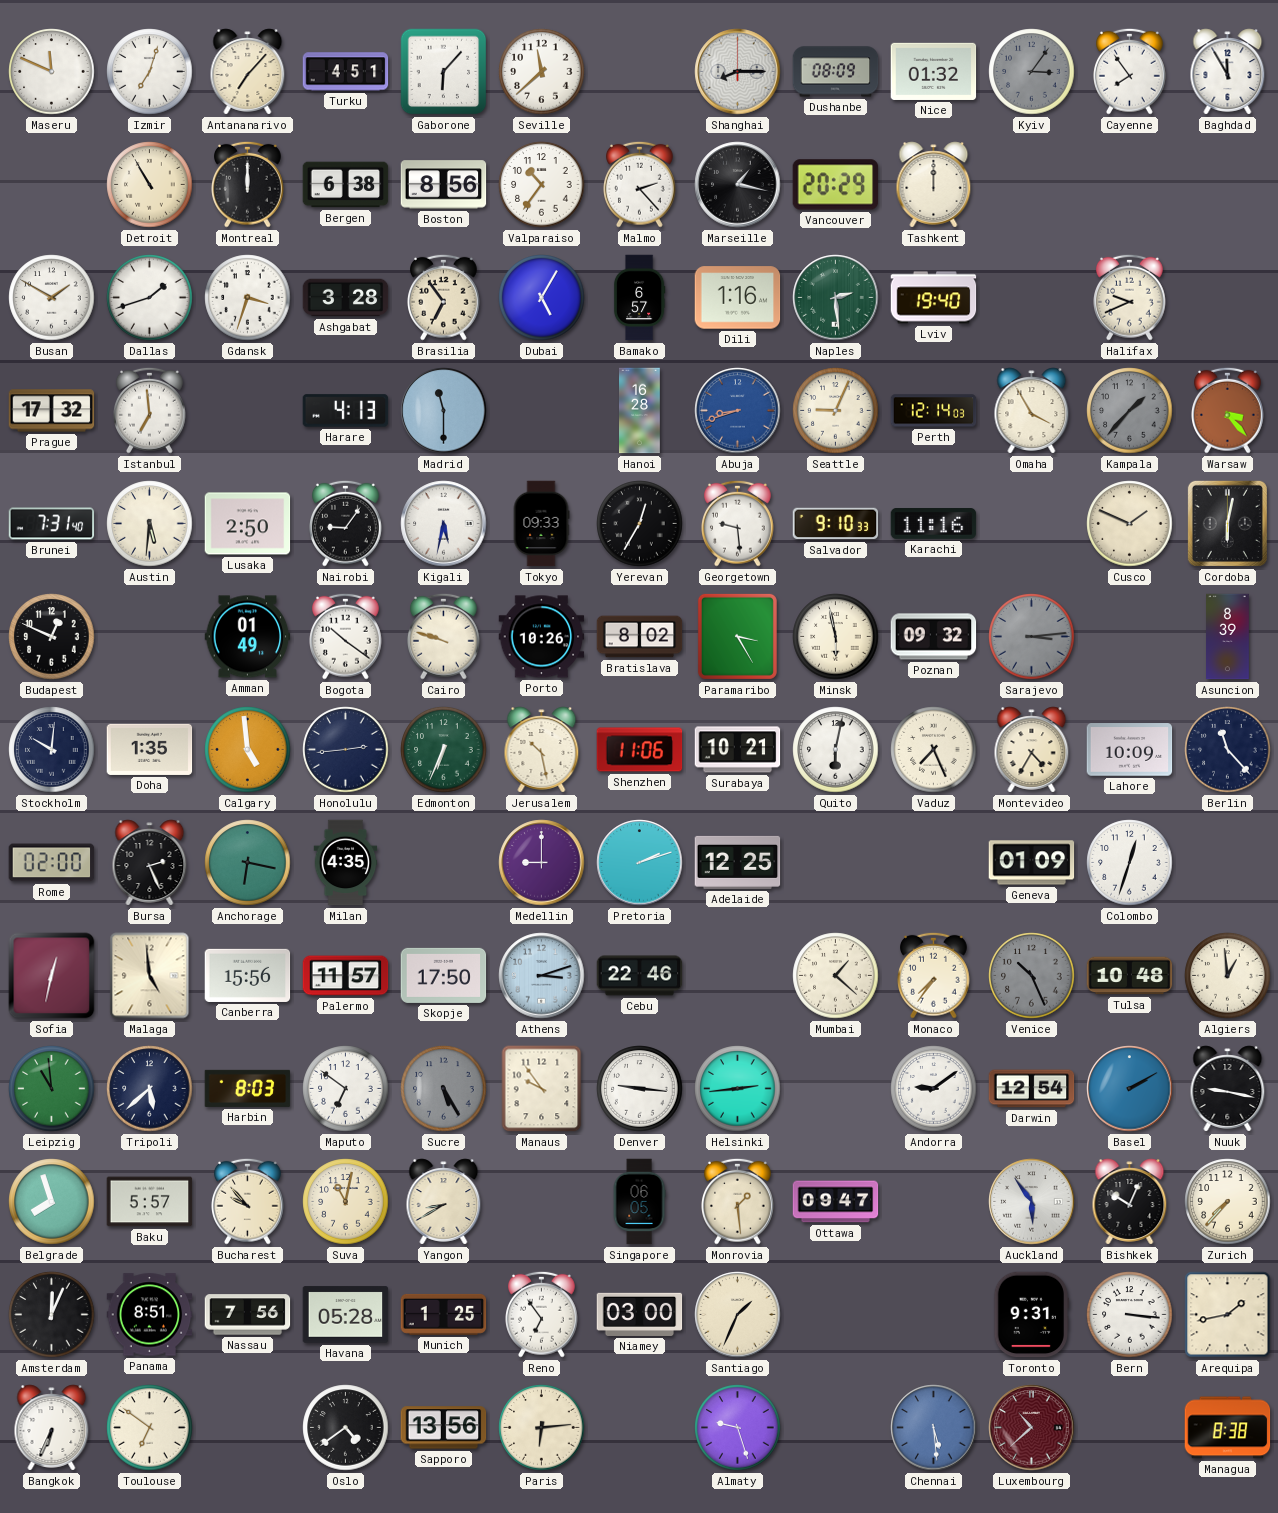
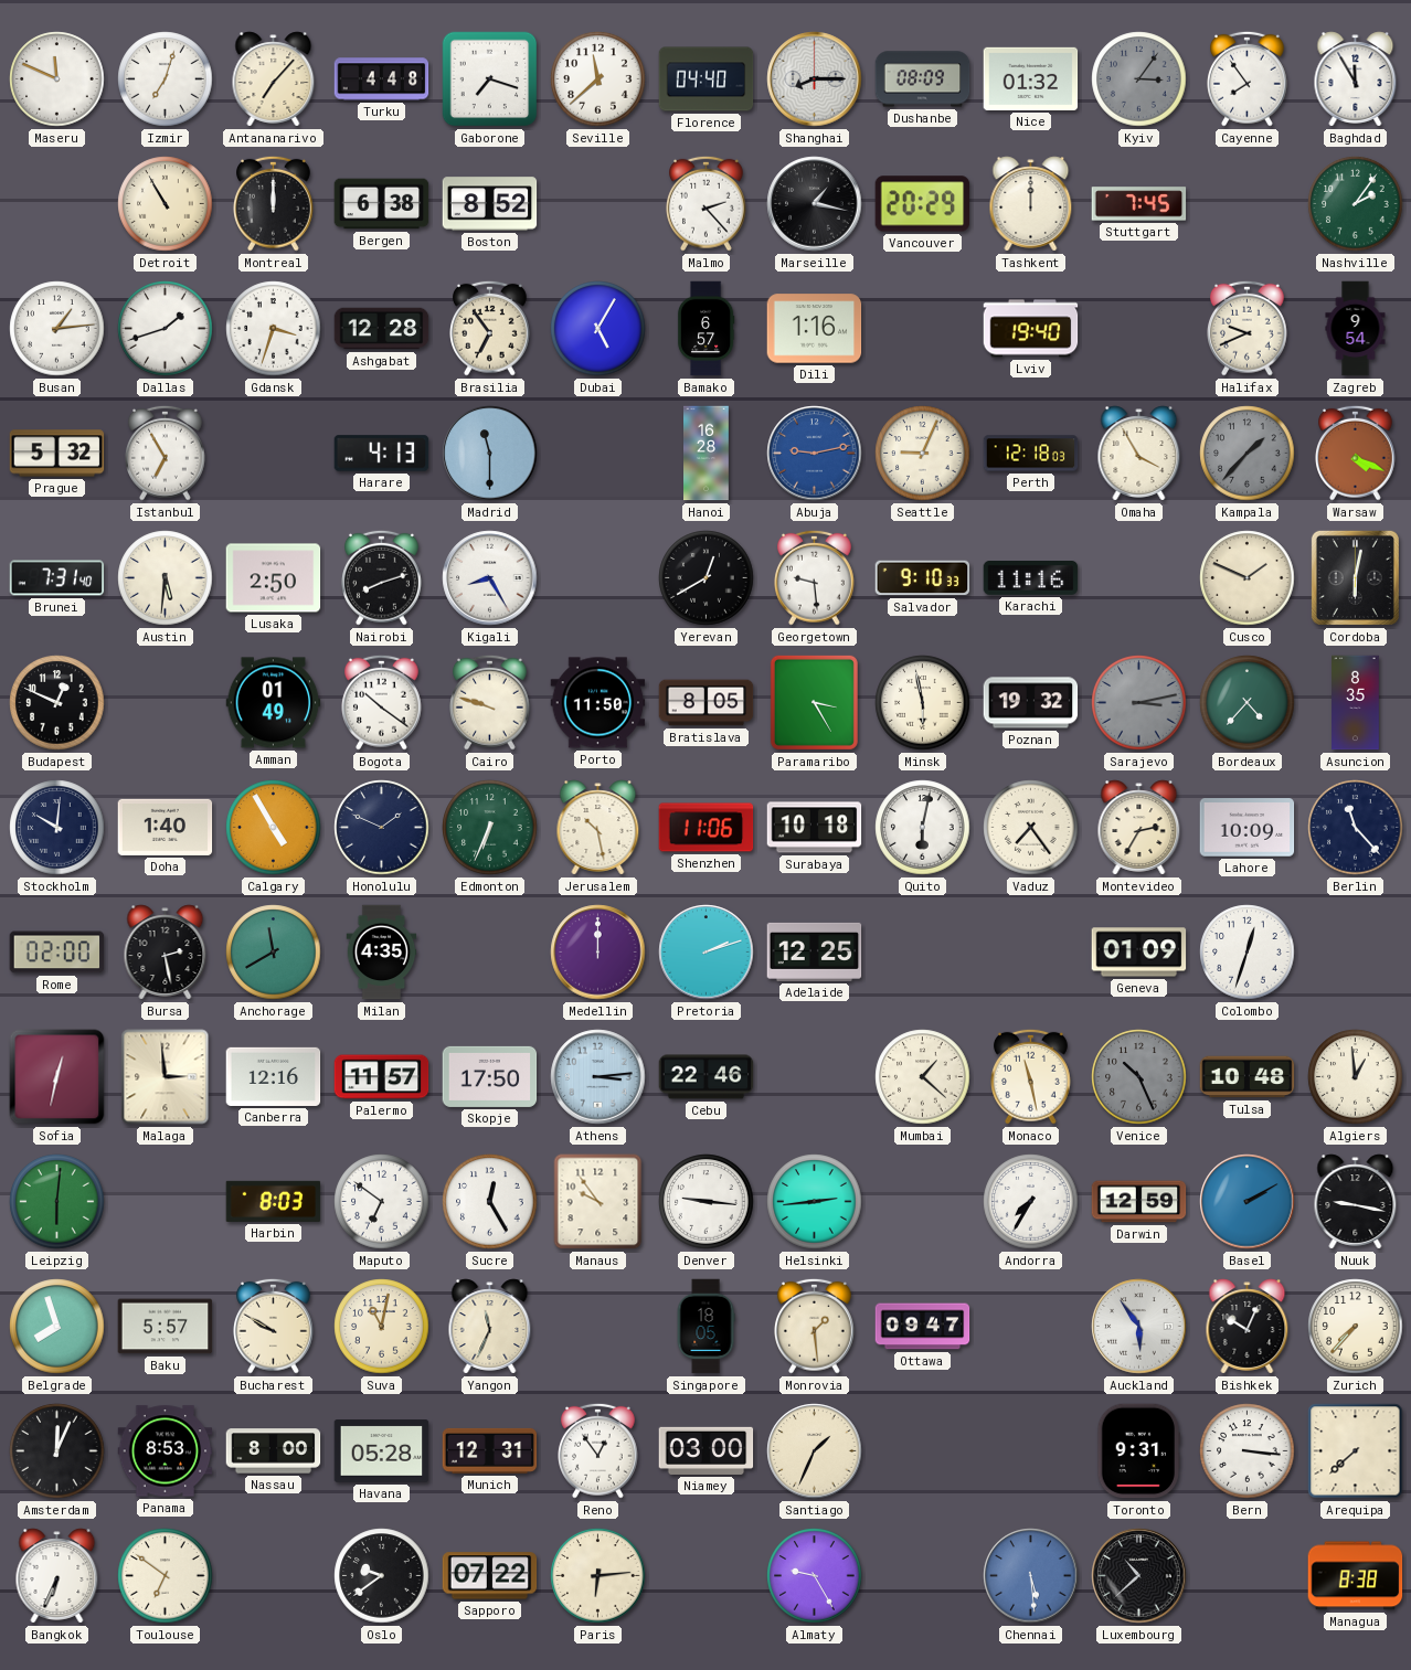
Turku: 4:51 -> 4:48
Gaborone: 6:07 -> 7:18
Florence: none -> 04:40
Boston: 8:56 -> 8:52
Valparaiso: 10:36 -> none
Stuttgart: none -> 7:45
Nashville: none -> 2:06
Busan: 1:50 -> 1:14
Ashgabat: 3:28 -> 12:28
Naples: 2:29 -> none
Zagreb: none -> 9:54
Prague: 17:32 -> 5:32
Istanbul: 6:59 -> 6:55
Abuja: 8:42 -> 9:13
Perth: 12:14 -> 12:18
Warsaw: 3:23 -> 4:19
Nairobi: 9:06 -> 8:12
Kigali: 5:32 -> 8:25
Tokyo: 09:33 -> none
Yerevan: 12:35 -> 12:40
Porto: 10:26 -> 11:50
Bratislava: 8:02 -> 8:05
Poznan: 09:32 -> 19:32
Sarajevo: 3:14 -> 3:13
Bordeaux: none -> 4:37
Asuncion: 8:39 -> 8:35
Doha: 1:35 -> 1:40
Calgary: 4:59 -> 4:55
Honolulu: 2:44 -> 1:49
Surabaya: 10:21 -> 10:18
Vaduz: 7:26 -> 7:24
Montevideo: 4:35 -> 2:35
Bursa: 2:26 -> 2:28
Anchorage: 6:17 -> 11:40
Medellin: 9:00 -> 12:00
Malaga: 4:59 -> 2:59
Canberra: 15:56 -> 12:16
Athens: 3:12 -> 3:14
Monaco: 7:36 -> 11:28
Leipzig: 10:59 -> 6:01
Tripoli: 5:38 -> none
Sucre: 5:25 -> 12:25
Sucre dial: grey -> white
Andorra: 9:09 -> 7:35
Darwin: 12:54 -> 12:59
Bucharest: 9:53 -> 9:50
Yangon: 8:40 -> 11:34
Singapore: 06:05 -> 18:05
Panama: 8:51 -> 8:53
Nassau: 7:56 -> 8:00
Munich: 1:25 -> 12:31
Reno: 6:54 -> 12:54
Arequipa: 1:43 -> 7:38
Oslo: 4:39 -> 9:39
Sapporo: 13:56 -> 07:22
Almaty: 9:27 -> 9:25
Luxembourg dial: burgundy -> black
